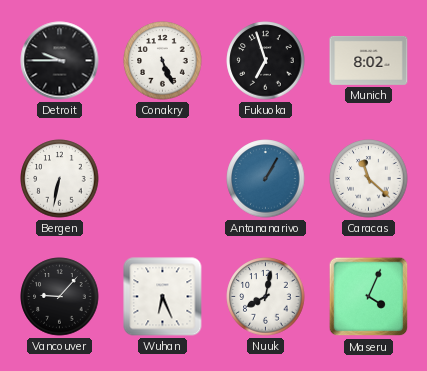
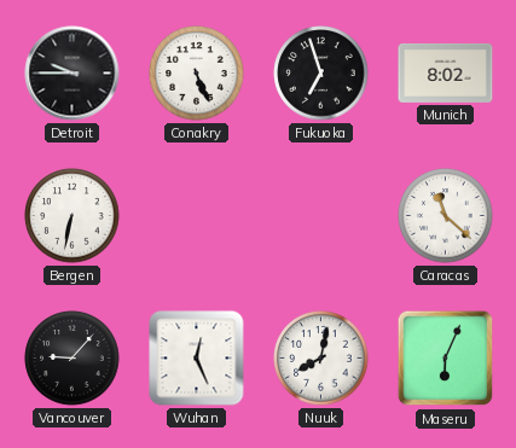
Antananarivo: 1:05 -> none
Wuhan: 6:26 -> 12:26
Maseru: 4:04 -> 6:04
